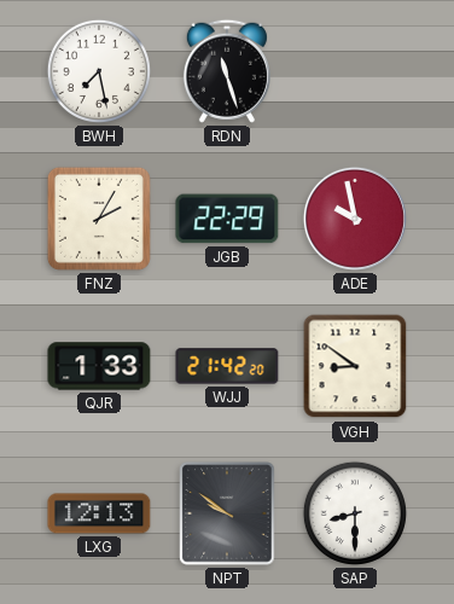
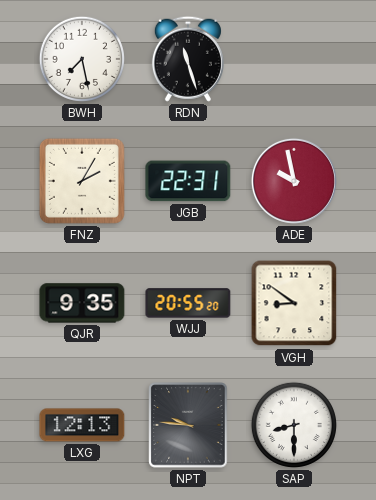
JGB: 22:29 -> 22:31
QJR: 1:33 -> 9:35
WJJ: 21:42 -> 20:55
NPT: 9:51 -> 9:46
